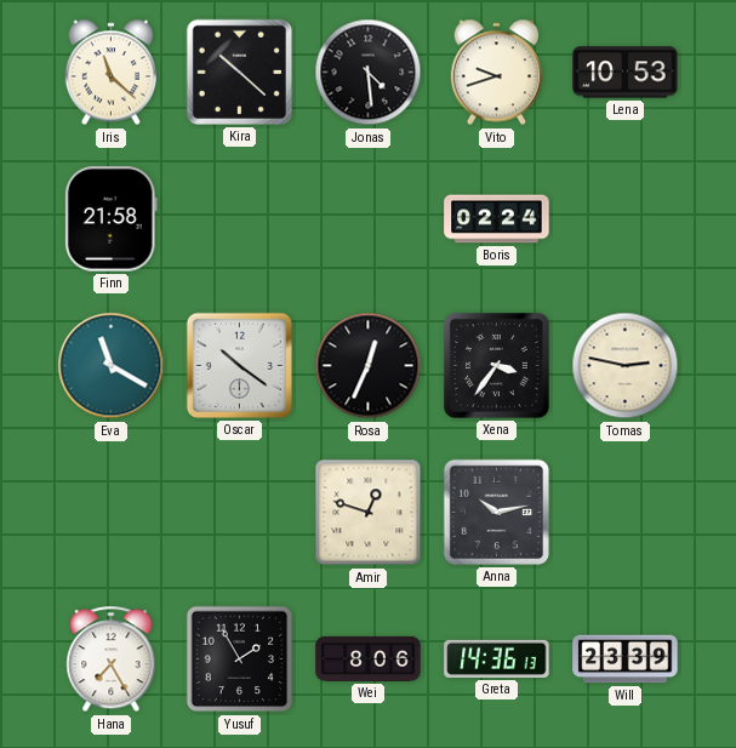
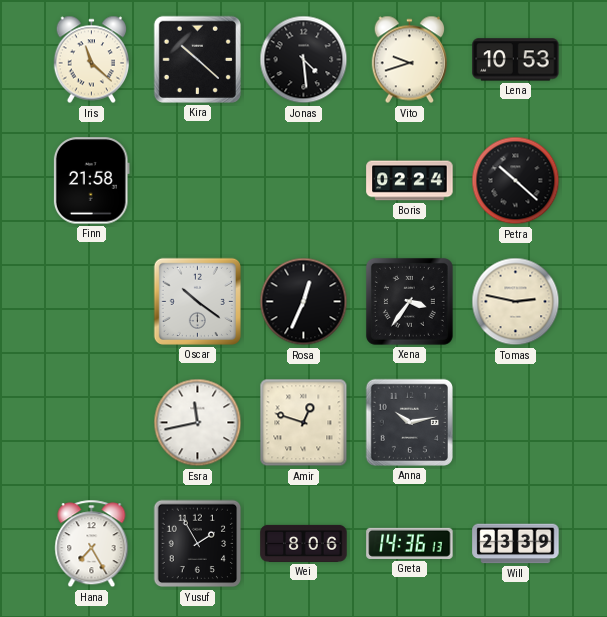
Petra: none -> 10:22
Eva: 11:20 -> none
Esra: none -> 11:43
